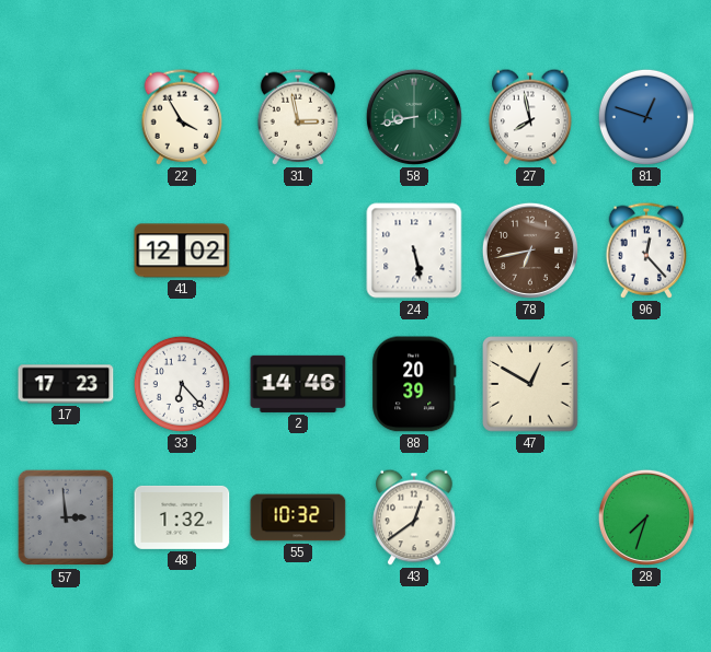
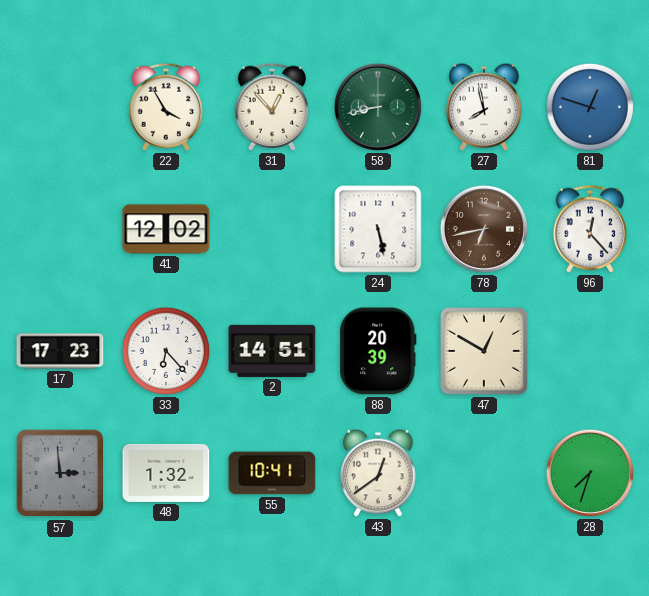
31: 2:58 -> 12:53
2: 14:46 -> 14:51
55: 10:32 -> 10:41
